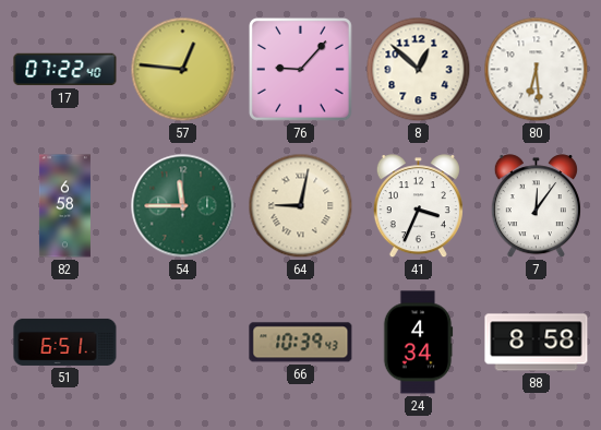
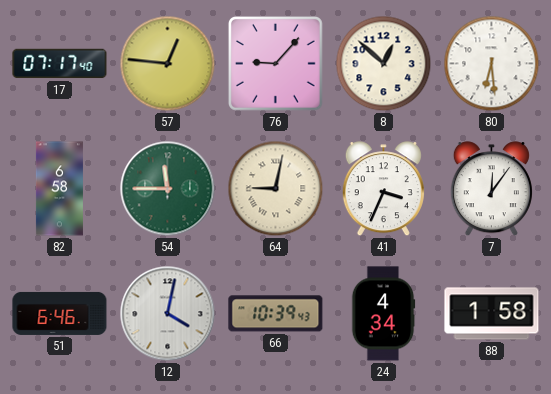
17: 07:22 -> 07:17
51: 6:51 -> 6:46
12: none -> 4:02
88: 8:58 -> 1:58
